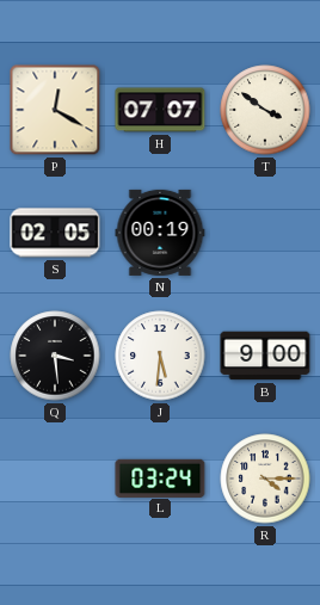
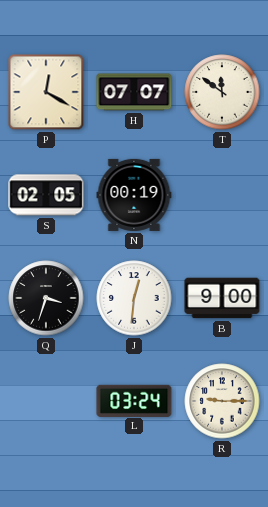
T: 3:51 -> 11:51
Q: 3:29 -> 3:33
J: 5:31 -> 12:31
R: 4:15 -> 9:15
